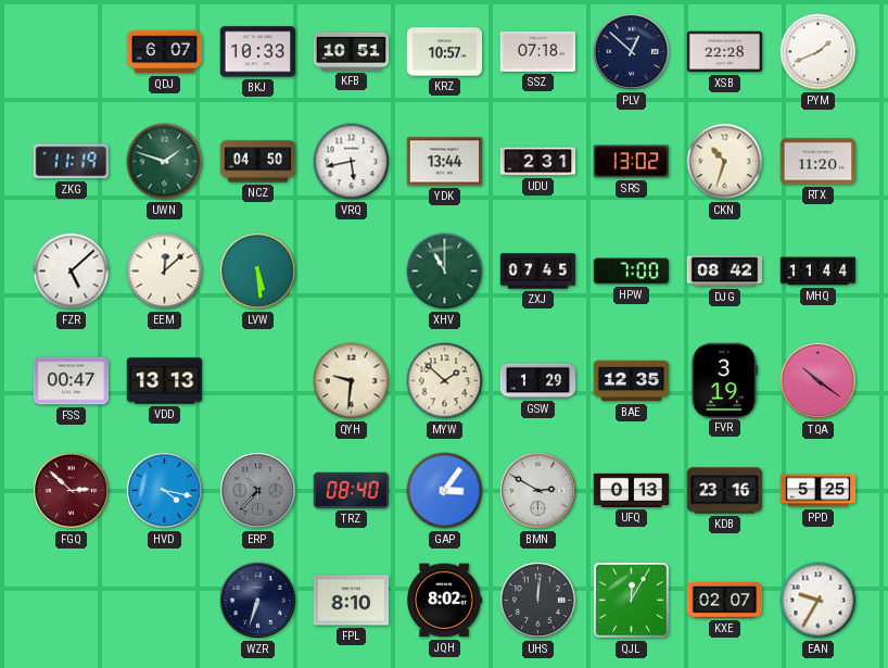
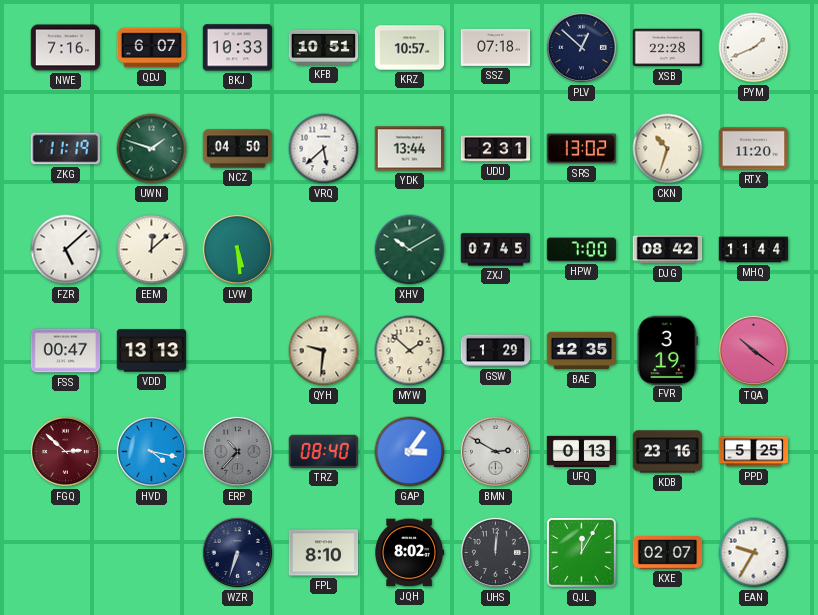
NWE: none -> 7:16
VRQ: 5:43 -> 5:38
XHV: 11:00 -> 10:10
